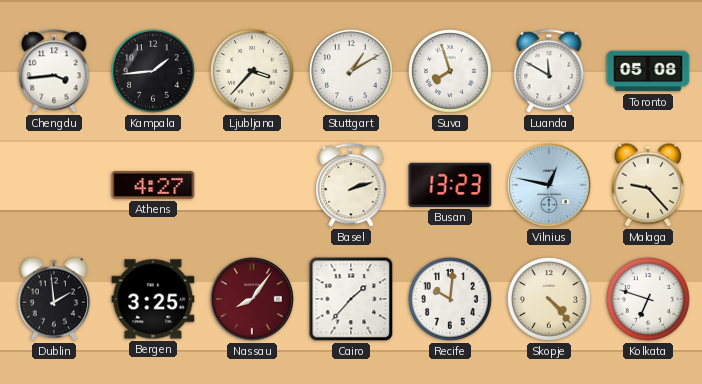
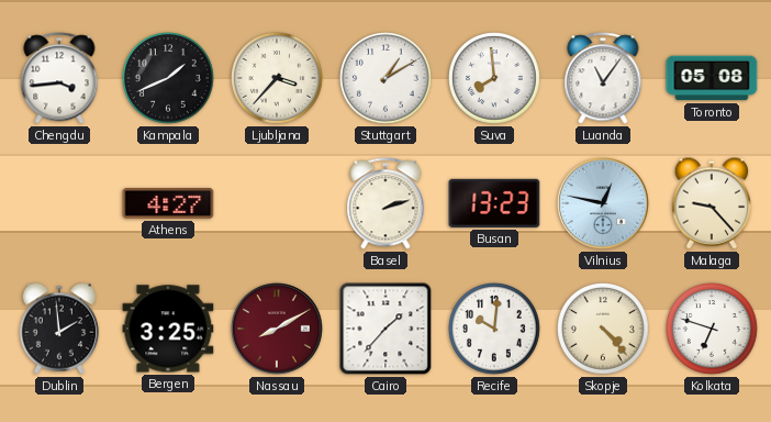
Kampala: 1:44 -> 1:41
Suva: 7:57 -> 7:59
Luanda: 11:50 -> 11:06
Nassau: 8:06 -> 8:10
